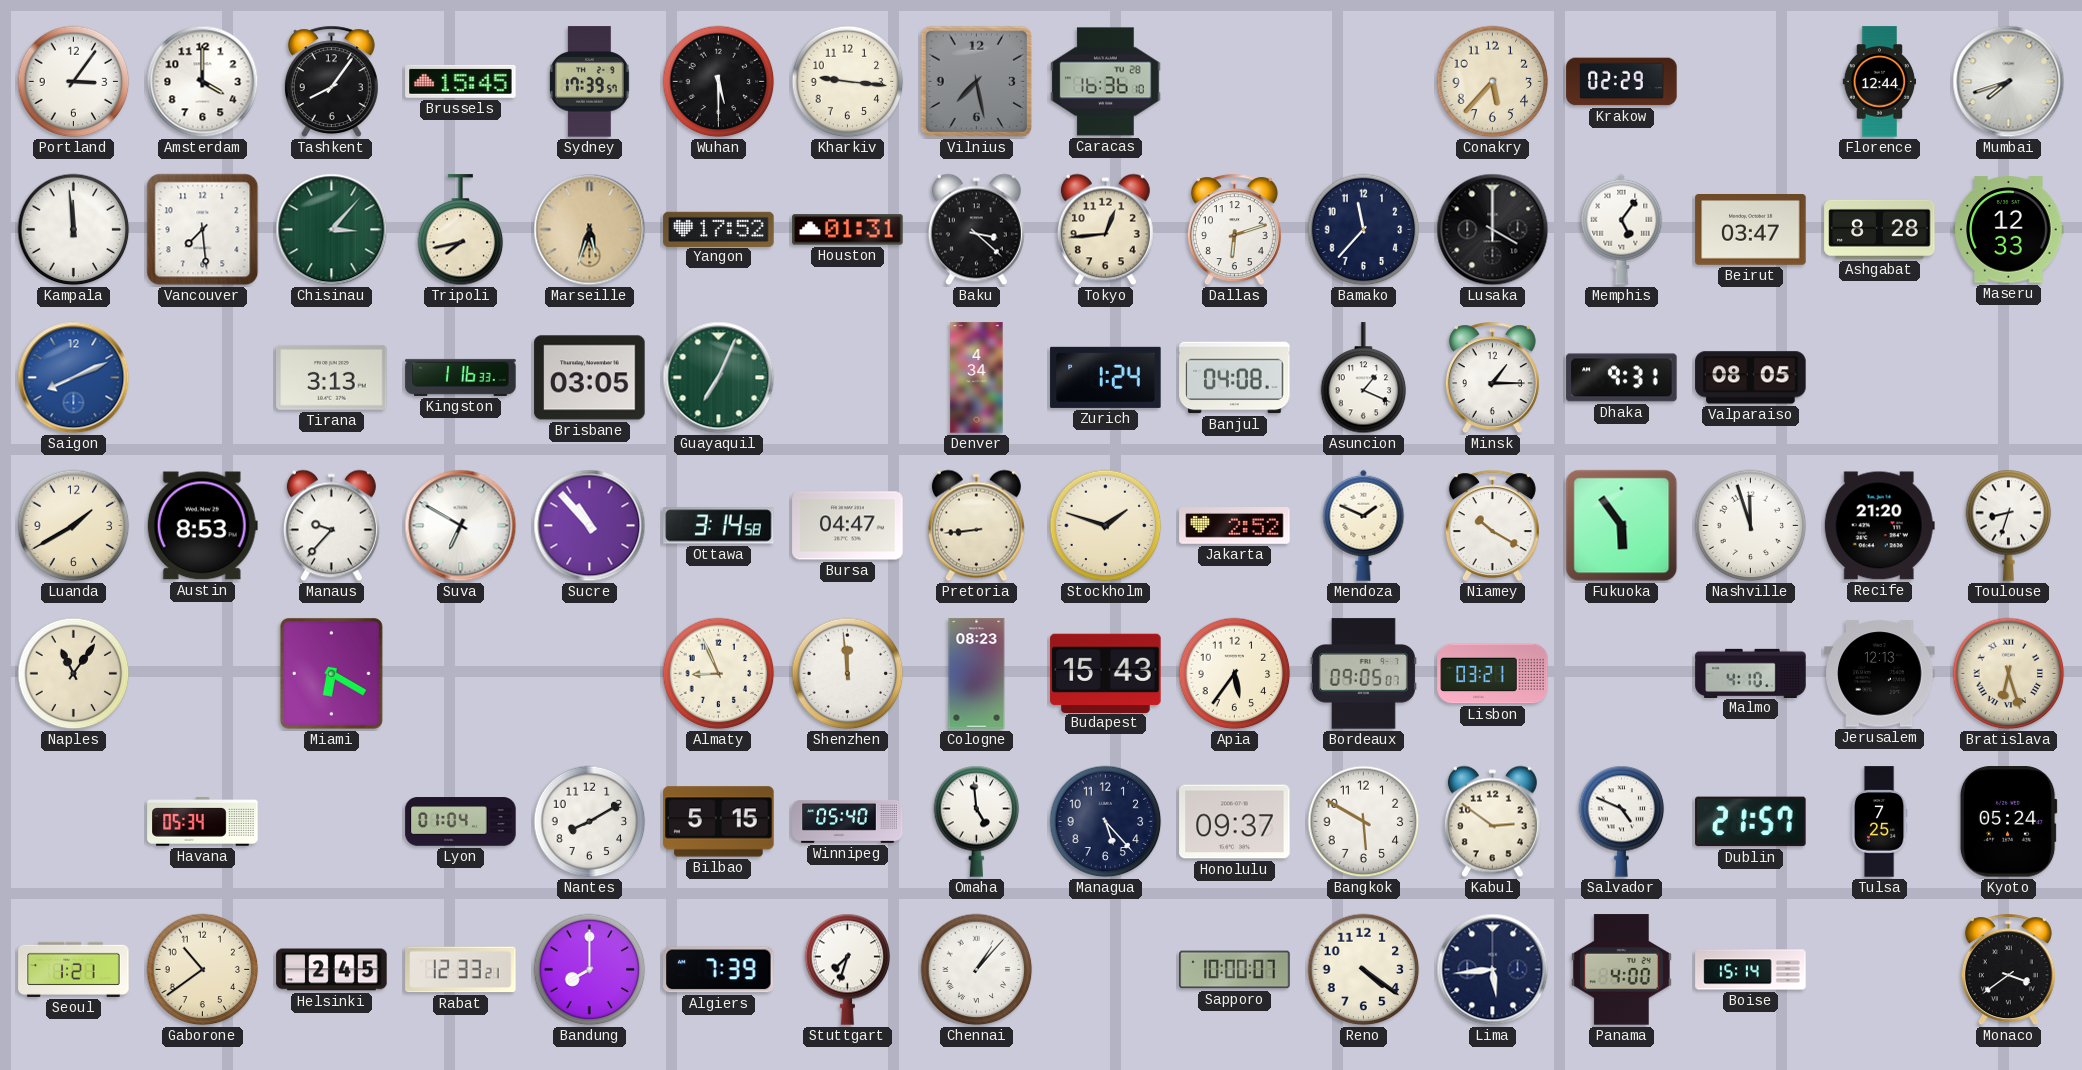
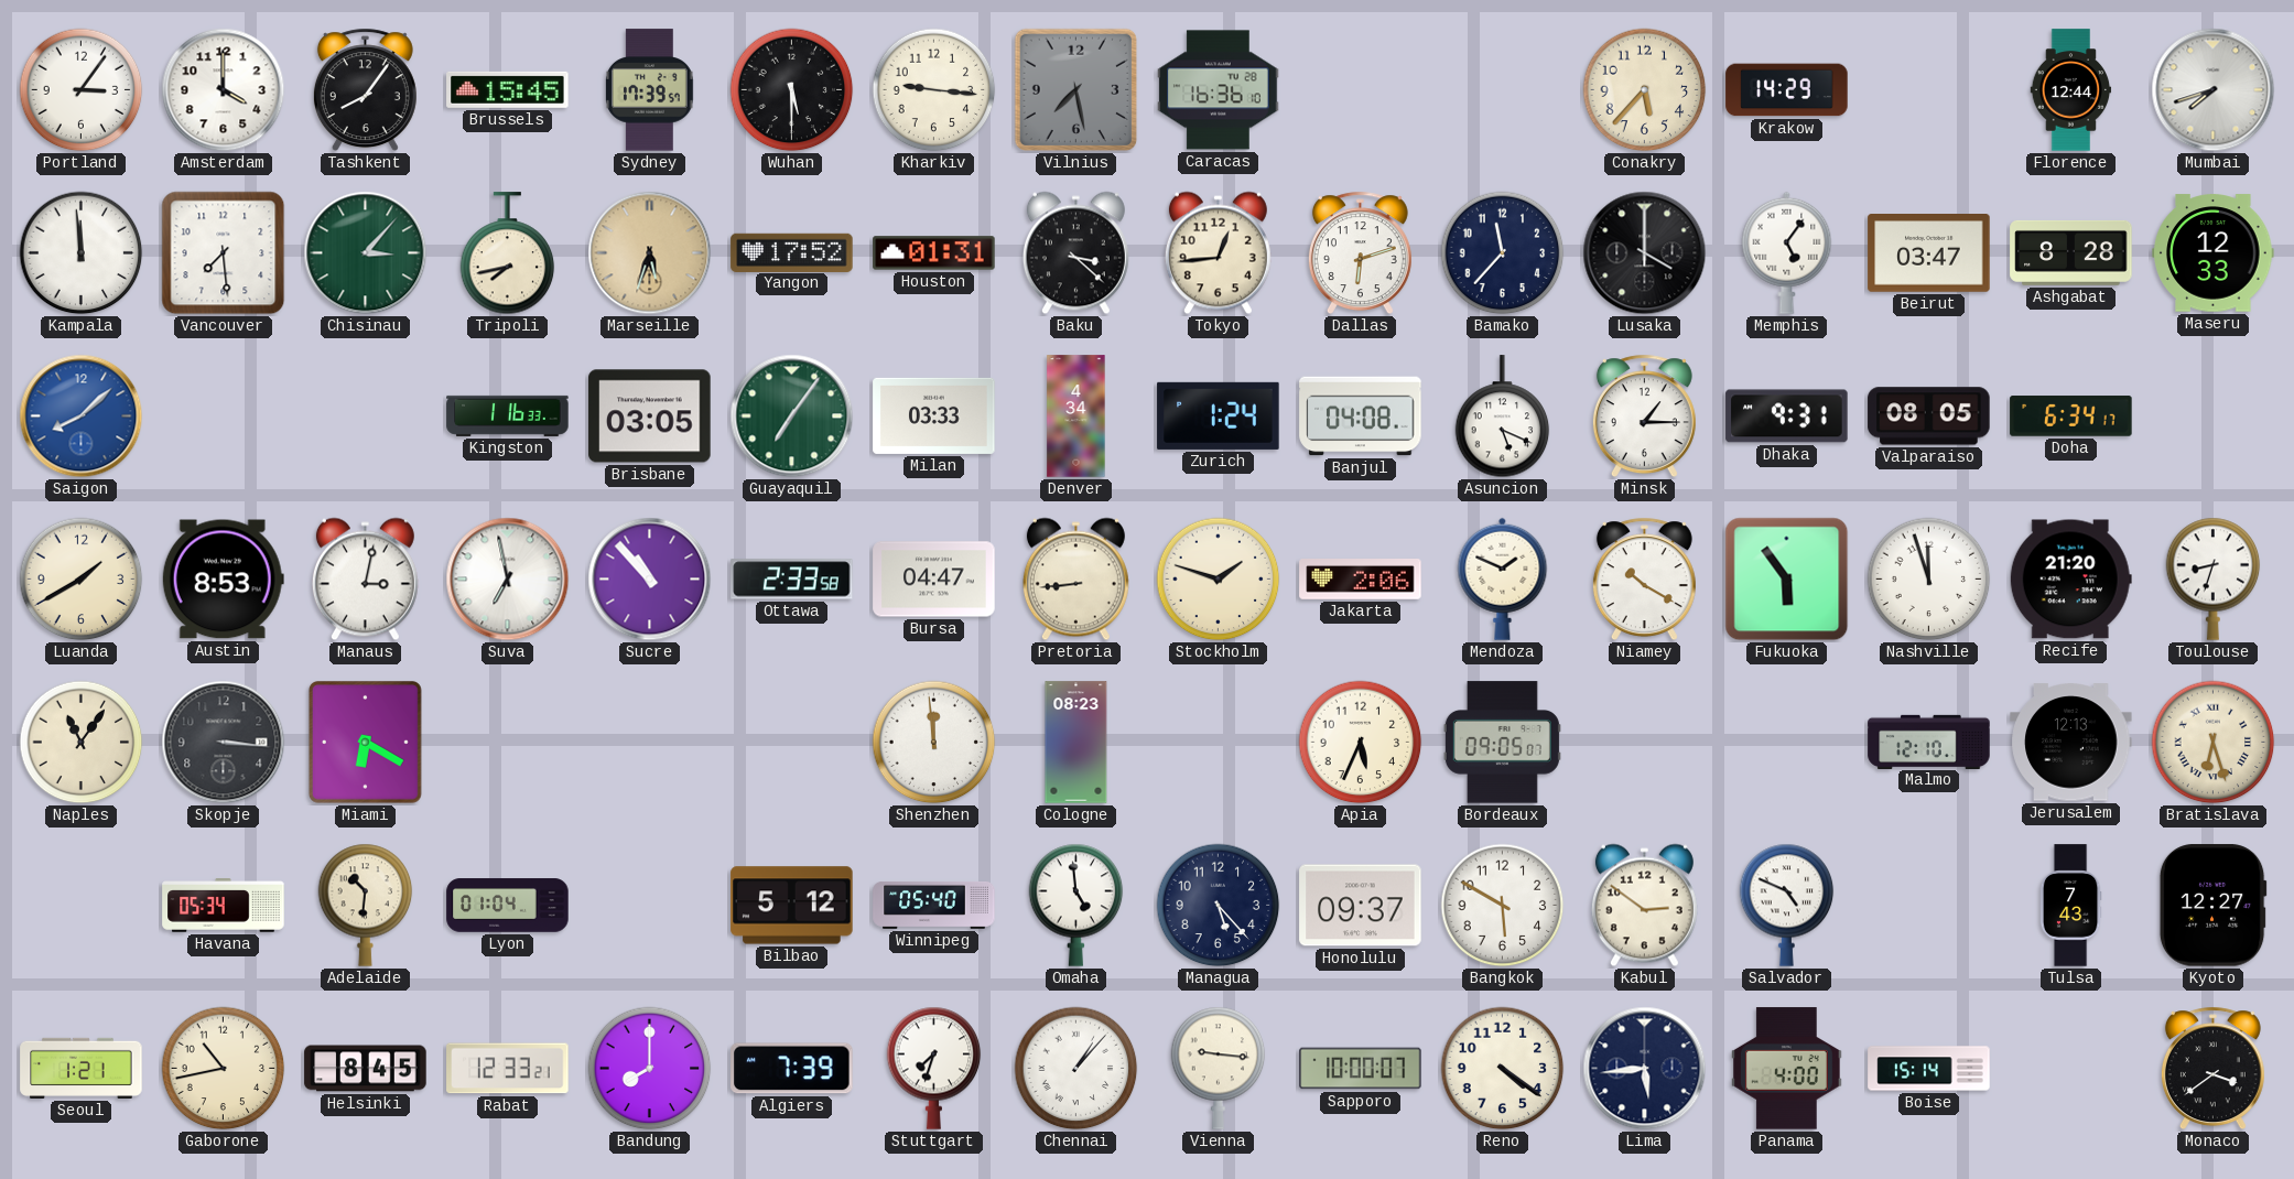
Krakow: 02:29 -> 14:29
Saigon: 8:11 -> 8:08
Tirana: 3:13 -> none
Guayaquil: 7:04 -> 7:06
Milan: none -> 03:33
Asuncion: 1:19 -> 5:19
Doha: none -> 6:34
Manaus: 9:37 -> 3:02
Suva: 6:50 -> 6:58
Ottawa: 3:14 -> 2:33
Jakarta: 2:52 -> 2:06
Skopje: none -> 3:16
Almaty: 8:56 -> none
Budapest: 15:43 -> none
Apia: 5:36 -> 5:34
Lisbon: 03:21 -> none
Malmo: 4:10 -> 12:10
Adelaide: none -> 10:31
Nantes: 8:10 -> none
Bilbao: 5:15 -> 5:12
Dublin: 21:57 -> none
Tulsa: 7:25 -> 7:43
Kyoto: 05:24 -> 12:27
Gaborone: 10:39 -> 10:43
Helsinki: 2:45 -> 8:45
Vienna: none -> 9:16
